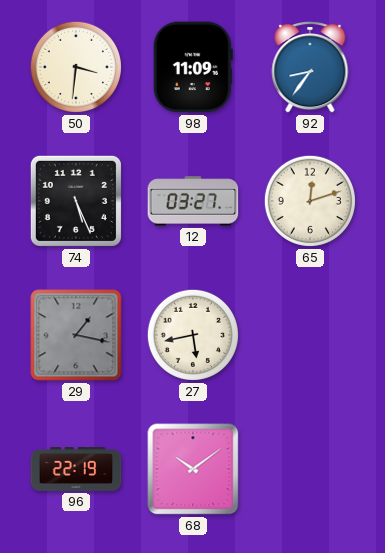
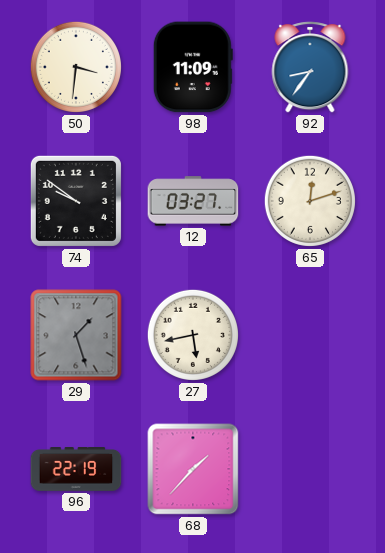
74: 5:26 -> 9:51
29: 1:17 -> 1:27
68: 10:09 -> 1:37
